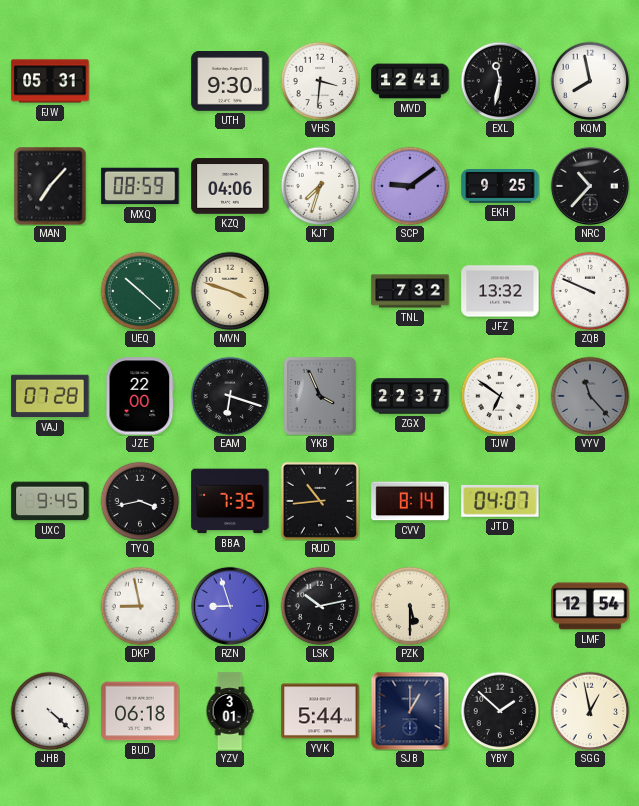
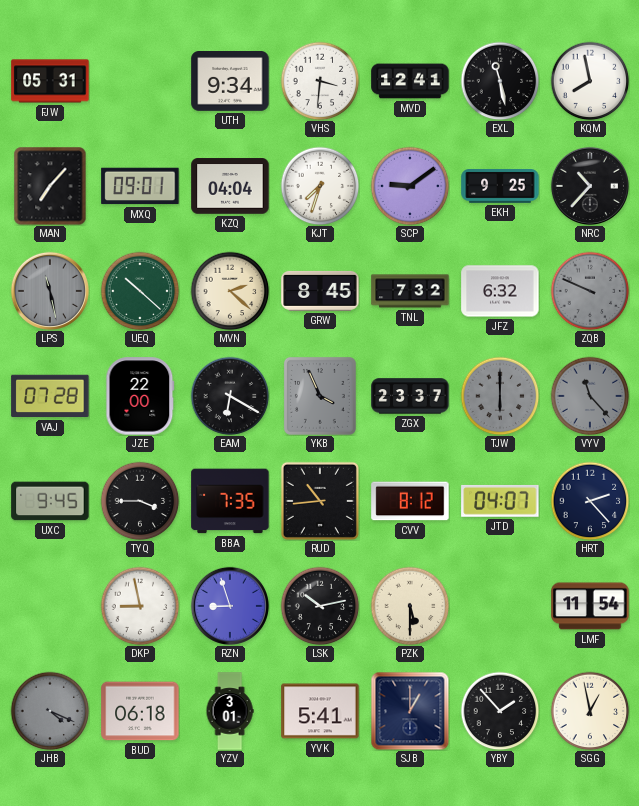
UTH: 9:30 -> 9:34
EXL: 11:32 -> 11:28
MXQ: 08:59 -> 09:01
KZQ: 04:06 -> 04:04
LPS: none -> 11:28
MVN: 3:48 -> 2:22
GRW: none -> 8:45
JFZ: 13:32 -> 6:32
ZQB dial: white -> grey
EAM: 6:18 -> 6:20
ZGX: 22:37 -> 23:37
TJW: 6:51 -> 6:00
TJW dial: white -> grey
TYQ: 3:43 -> 3:45
CVV: 8:14 -> 8:12
HRT: none -> 2:23
LMF: 12:54 -> 11:54
JHB: 4:22 -> 4:19
JHB dial: white -> grey
YVK: 5:44 -> 5:41
YBY: 1:52 -> 1:53
